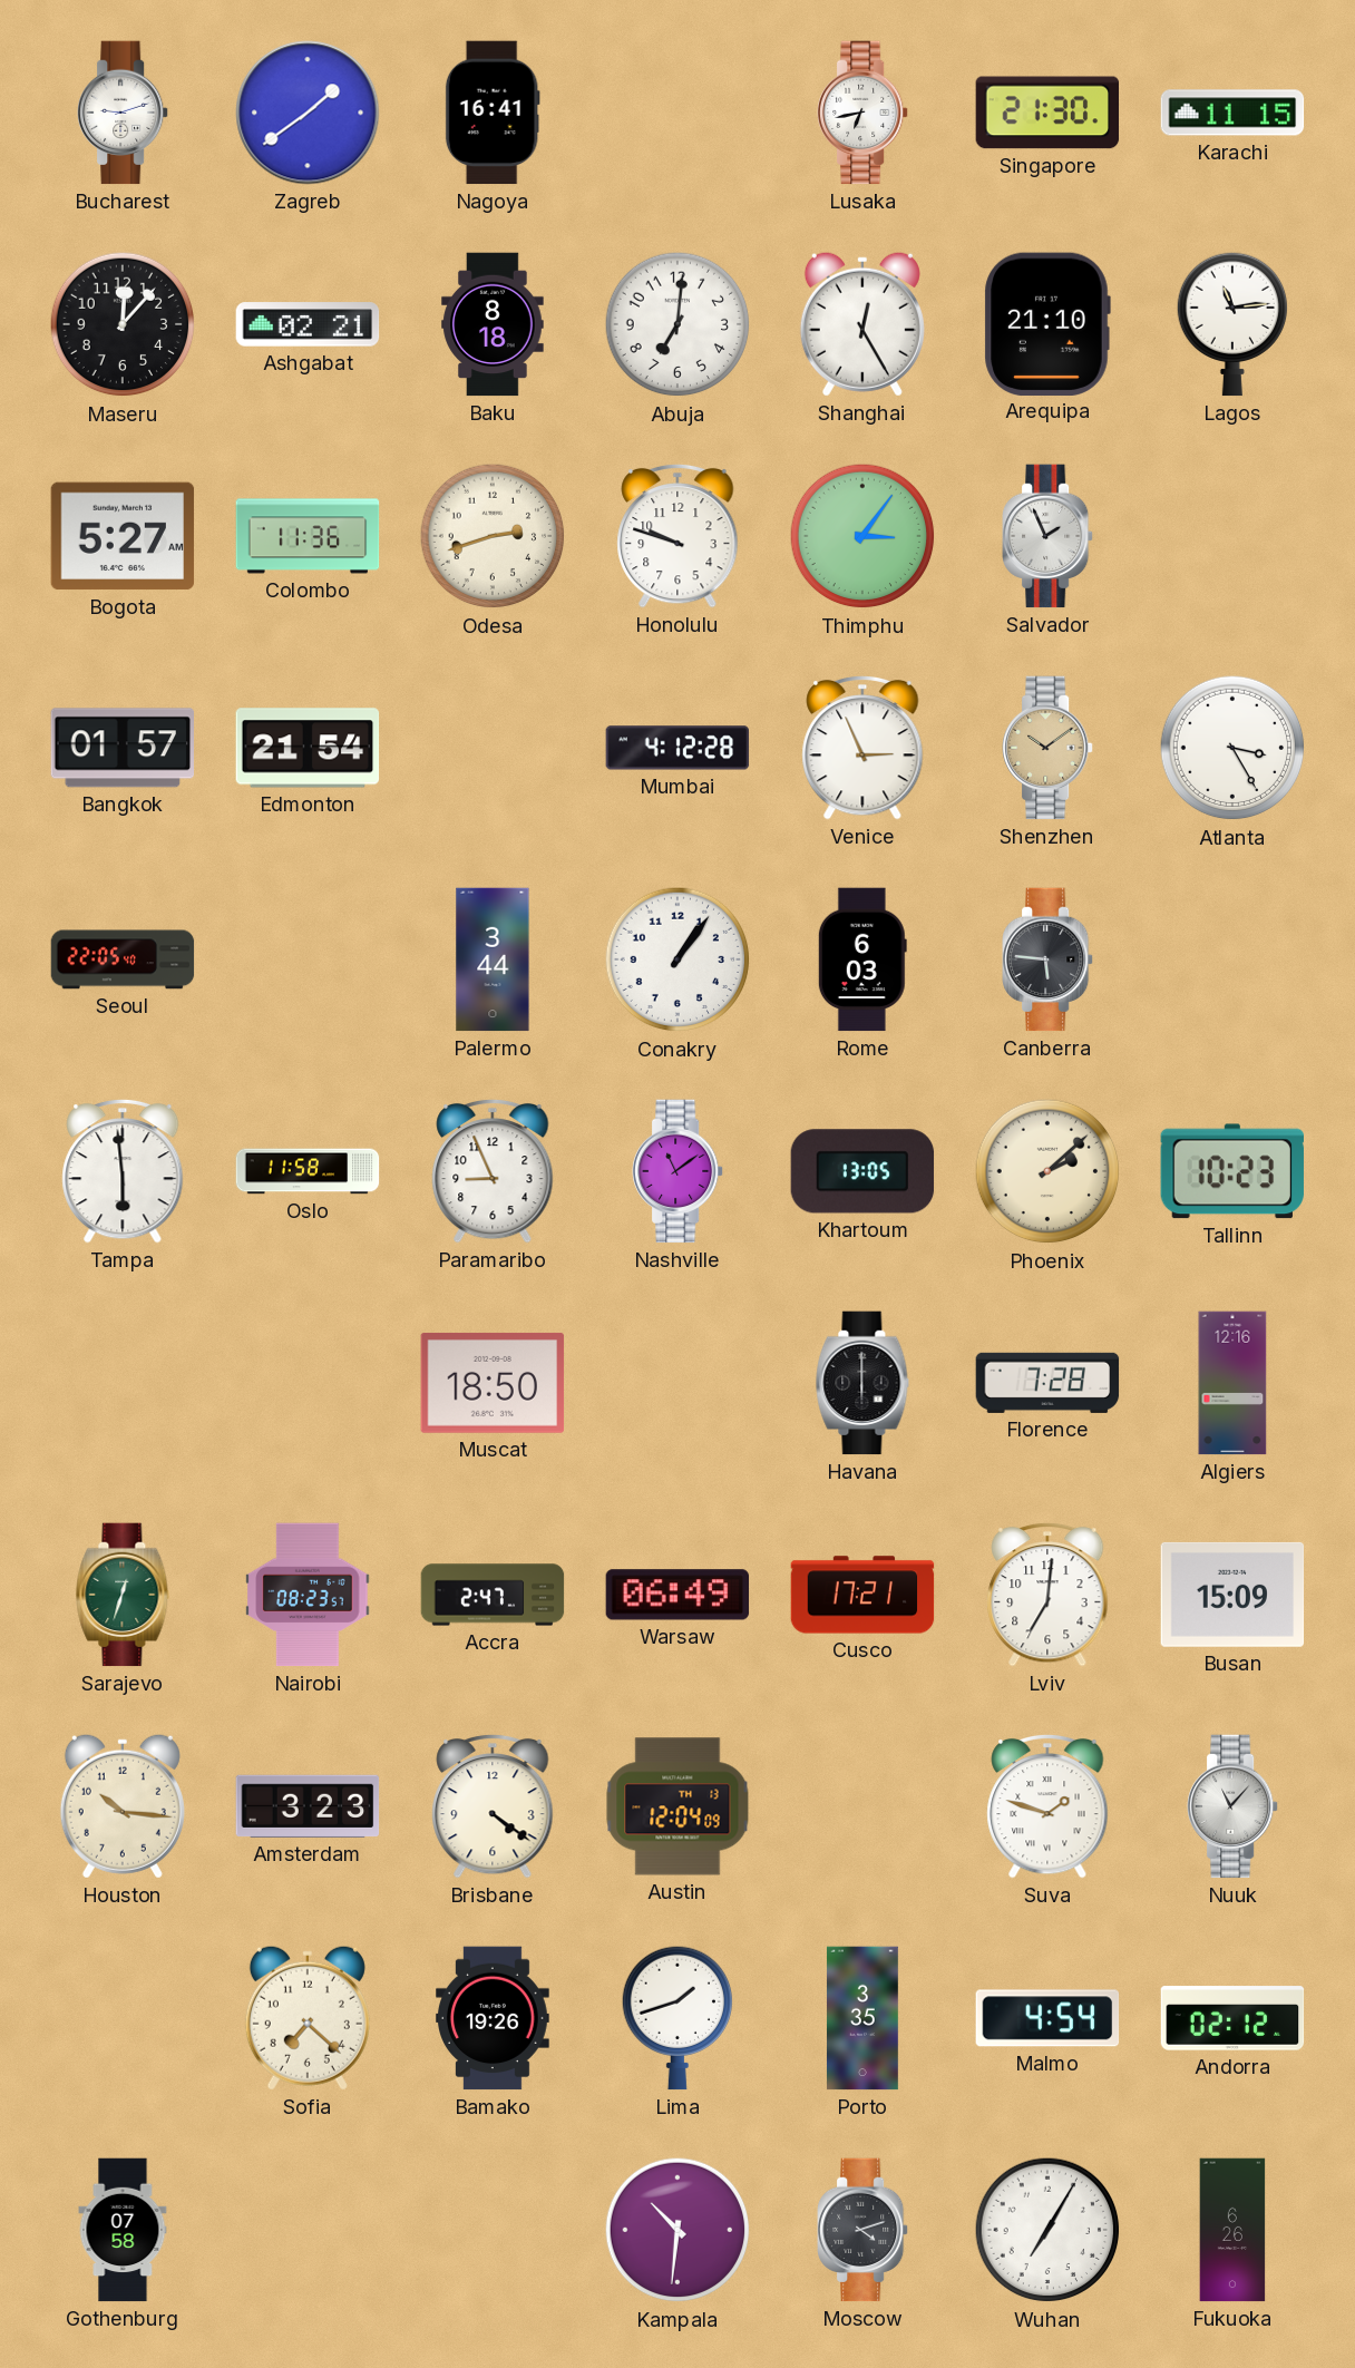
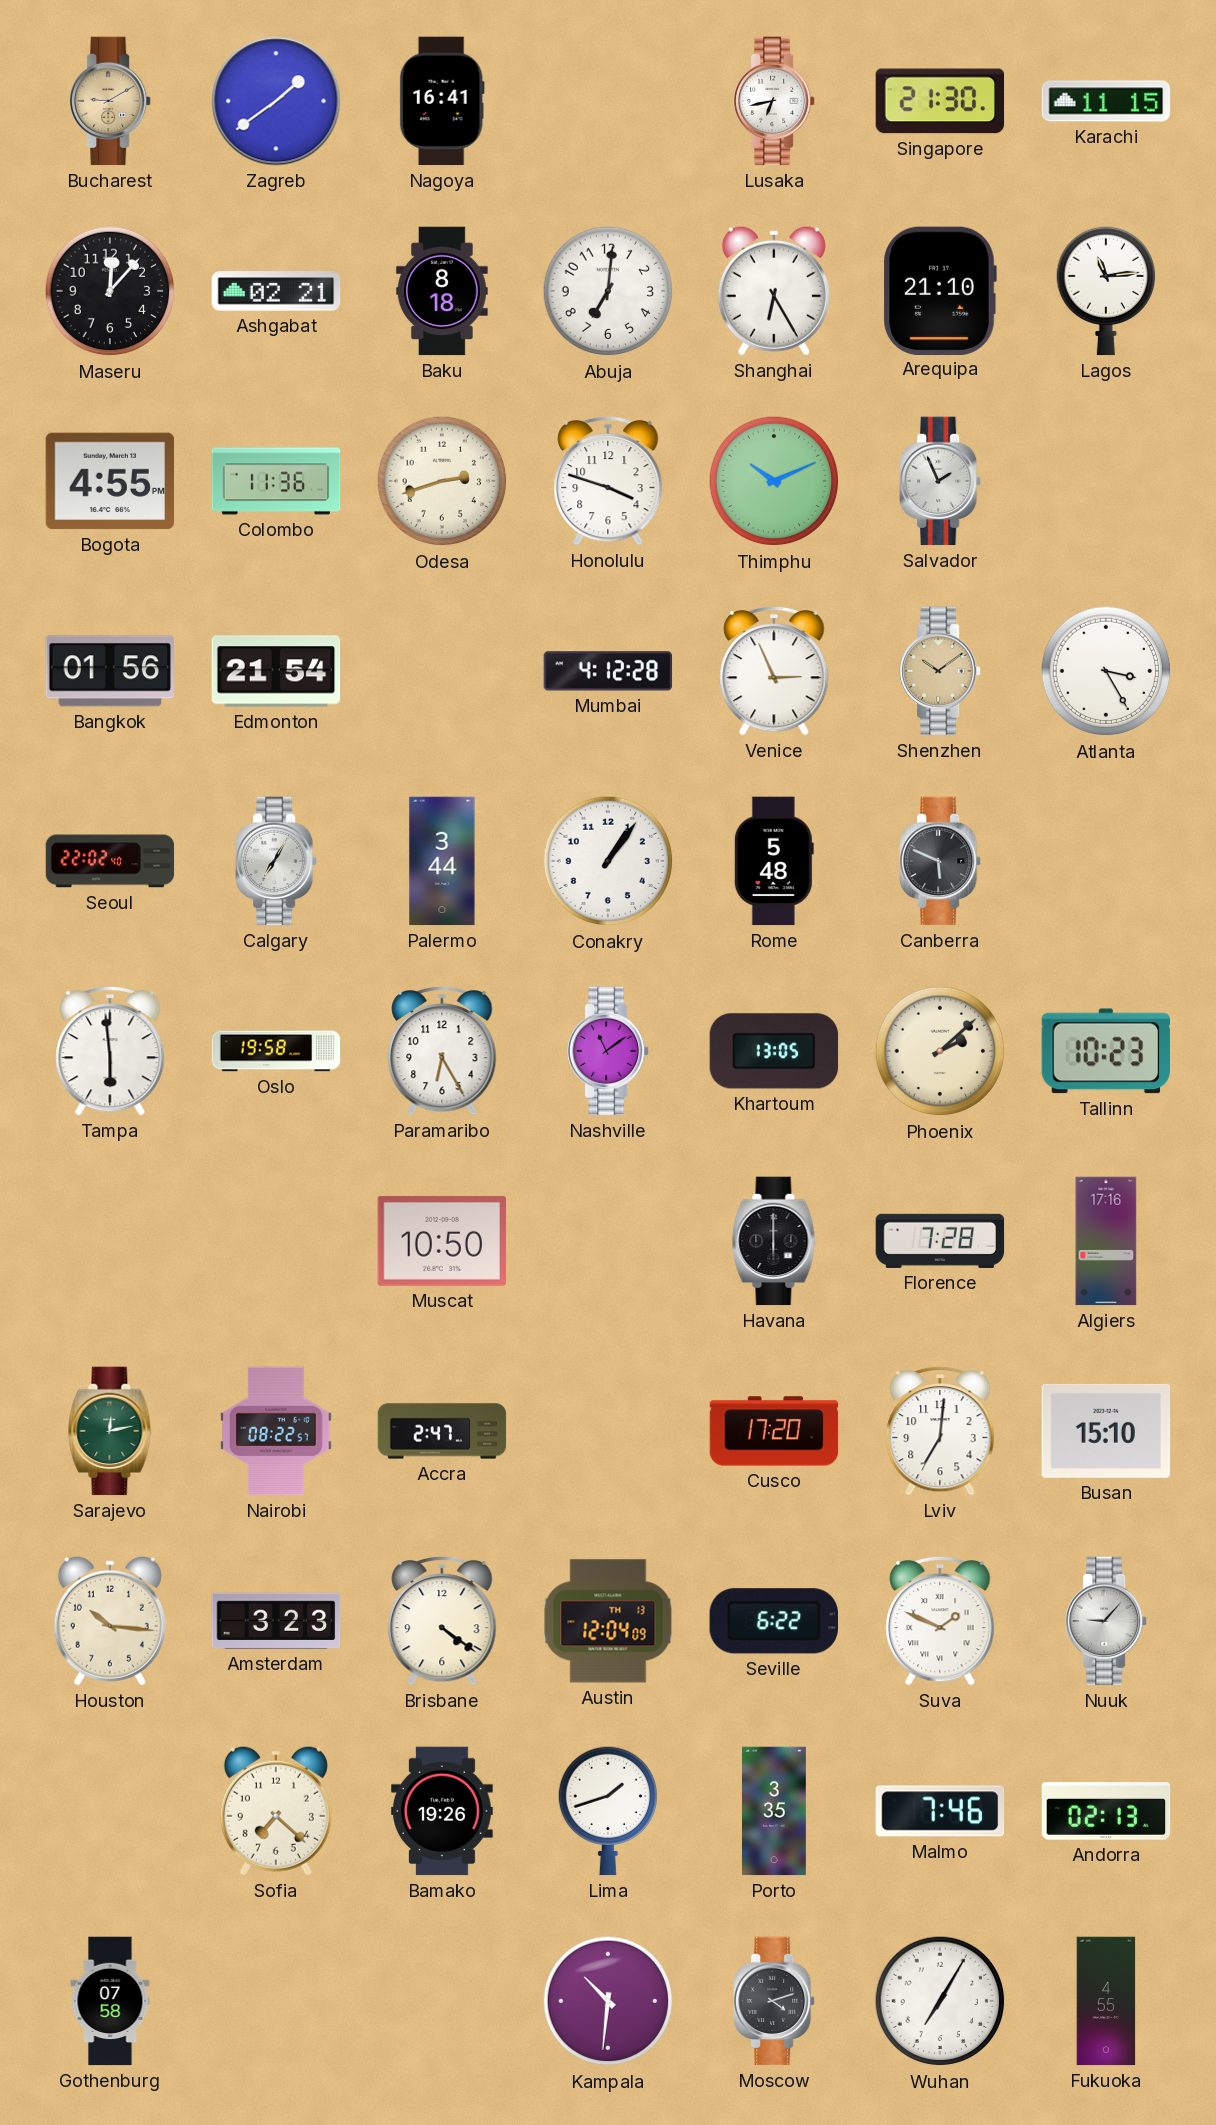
Bucharest: 9:12 -> 9:10
Bucharest dial: white -> champagne
Shanghai: 12:25 -> 6:25
Bogota: 5:27 -> 4:55
Honolulu: 9:48 -> 3:48
Thimphu: 3:06 -> 10:11
Bangkok: 01:57 -> 01:56
Seoul: 22:05 -> 22:02
Calgary: none -> 7:05
Rome: 6:03 -> 5:48
Canberra: 5:46 -> 5:49
Oslo: 11:58 -> 19:58
Paramaribo: 8:56 -> 6:25
Muscat: 18:50 -> 10:50
Algiers: 12:16 -> 17:16
Sarajevo: 12:33 -> 12:13
Nairobi: 08:23 -> 08:22
Warsaw: 06:49 -> none
Cusco: 17:21 -> 17:20
Busan: 15:09 -> 15:10
Seville: none -> 6:22
Suva: 1:48 -> 1:49
Nuuk: 11:07 -> 9:07
Malmo: 4:54 -> 7:46
Andorra: 02:12 -> 02:13
Fukuoka: 6:26 -> 4:55
